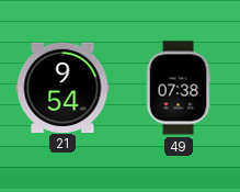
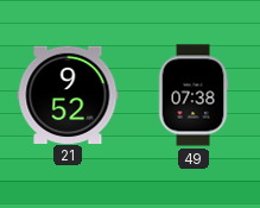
21: 9:54 -> 9:52
